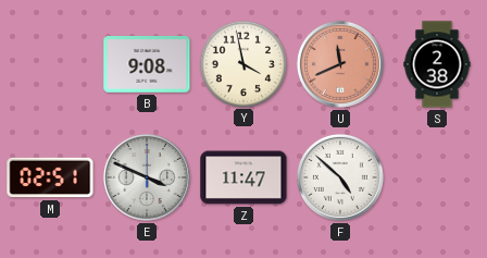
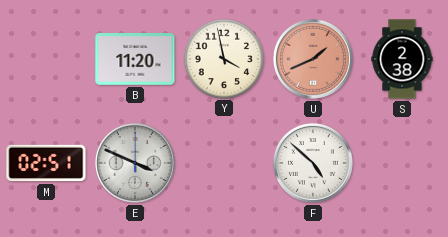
B: 9:08 -> 11:20
U: 11:41 -> 1:41
Z: 11:47 -> none
